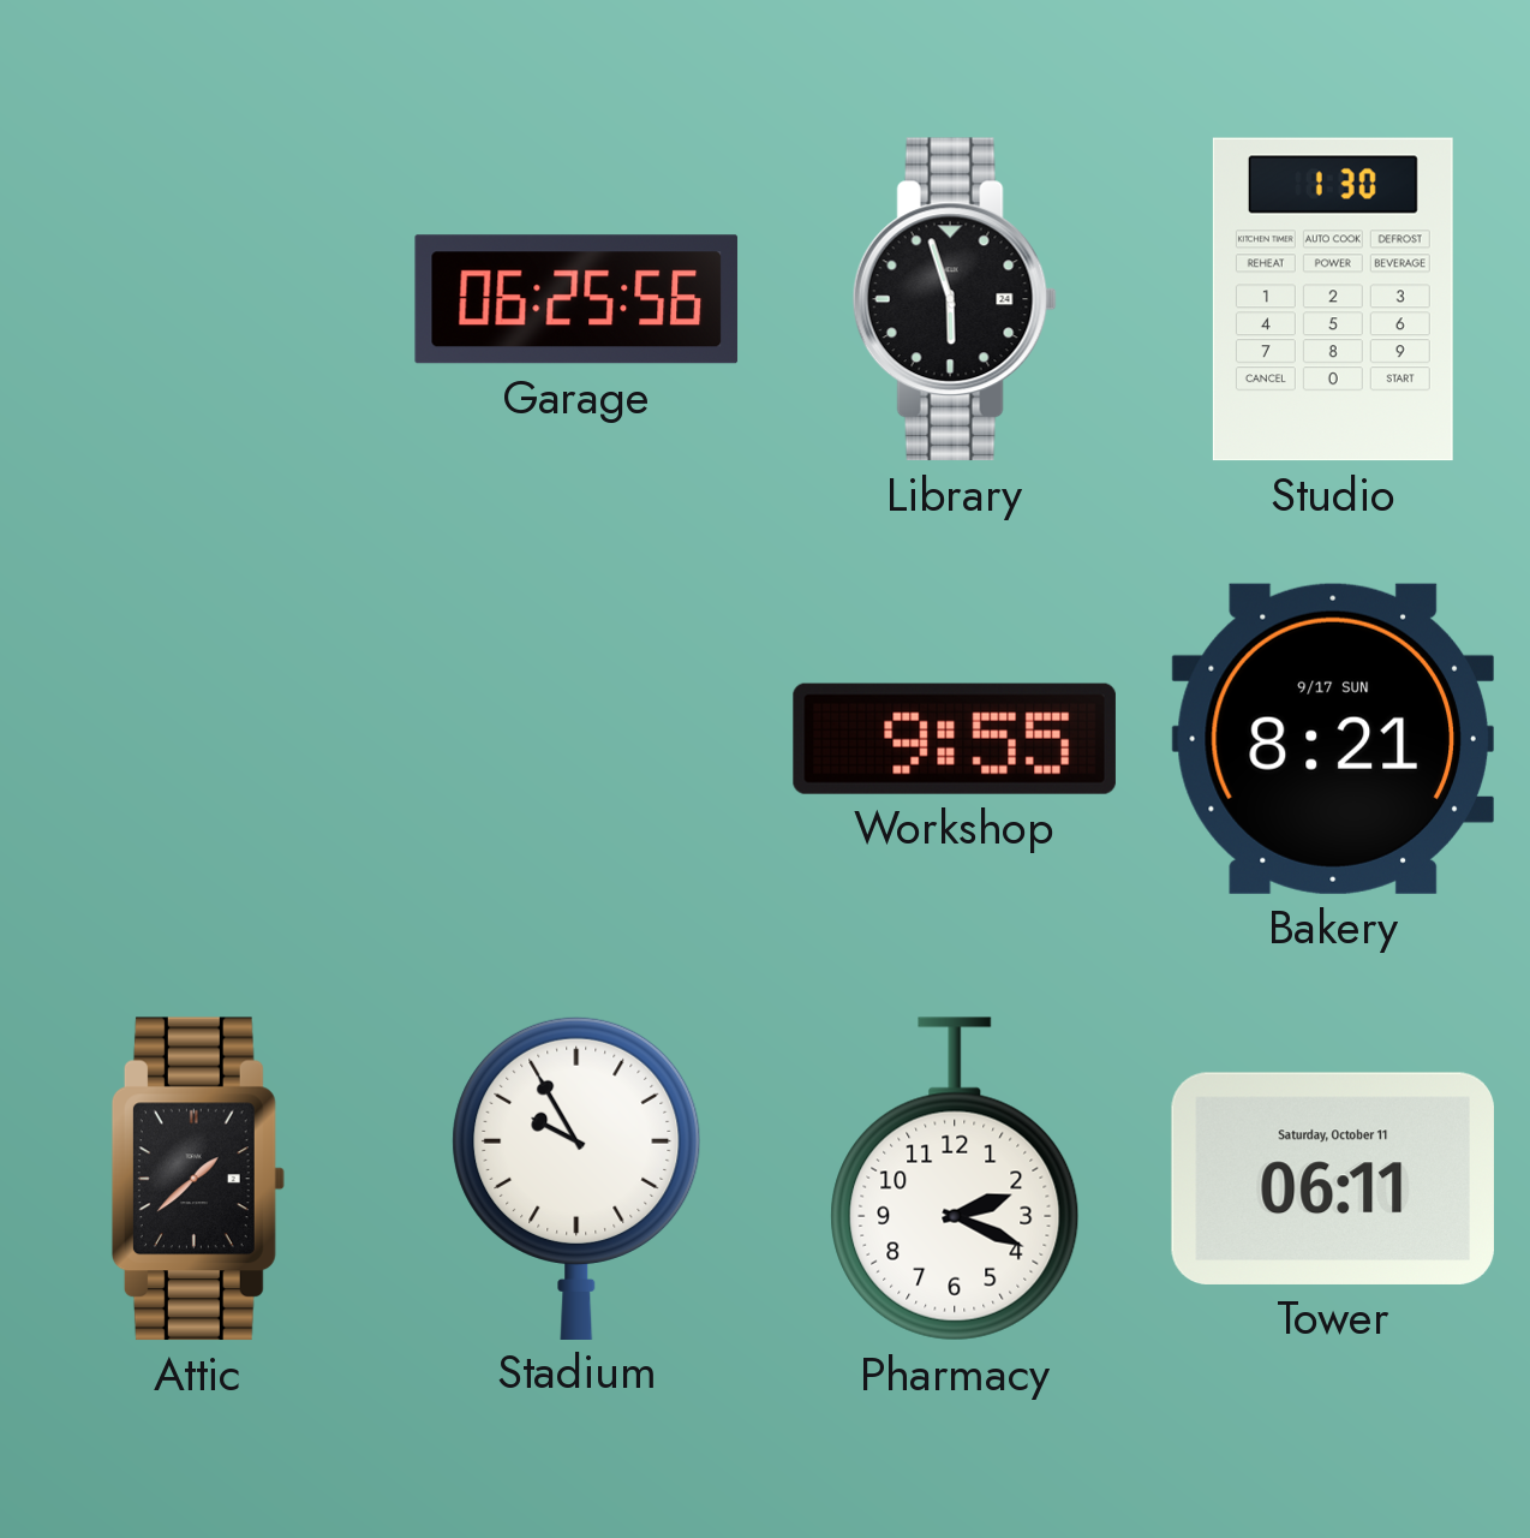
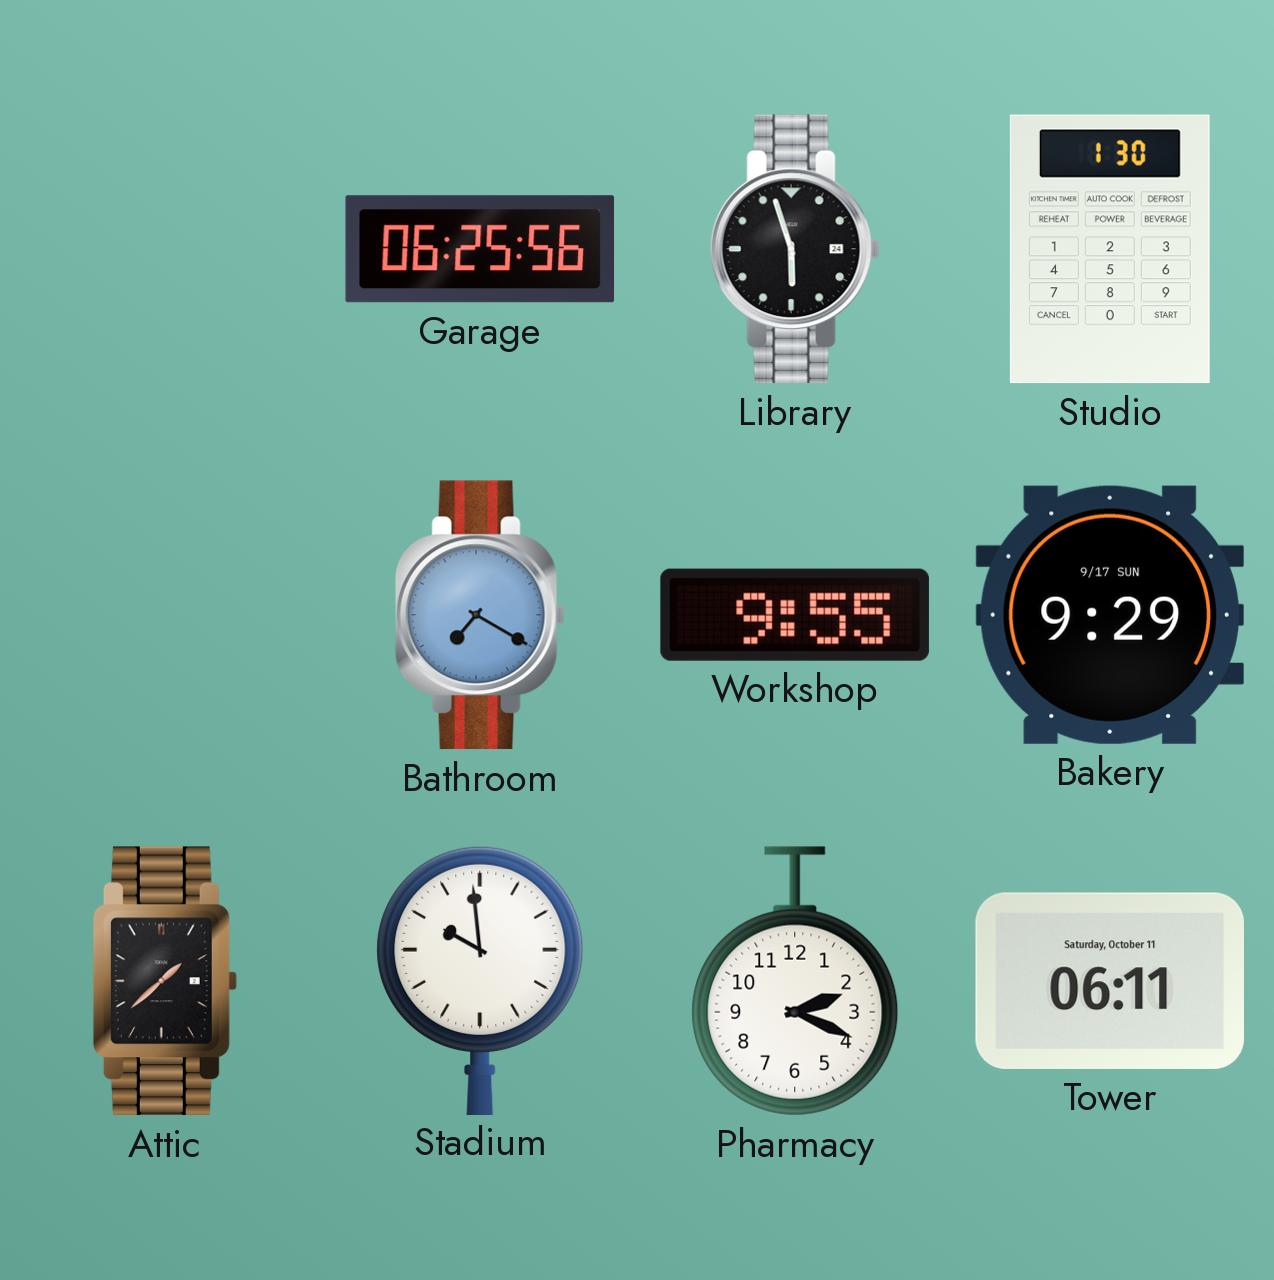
Bathroom: none -> 7:20
Bakery: 8:21 -> 9:29
Stadium: 9:55 -> 9:59
